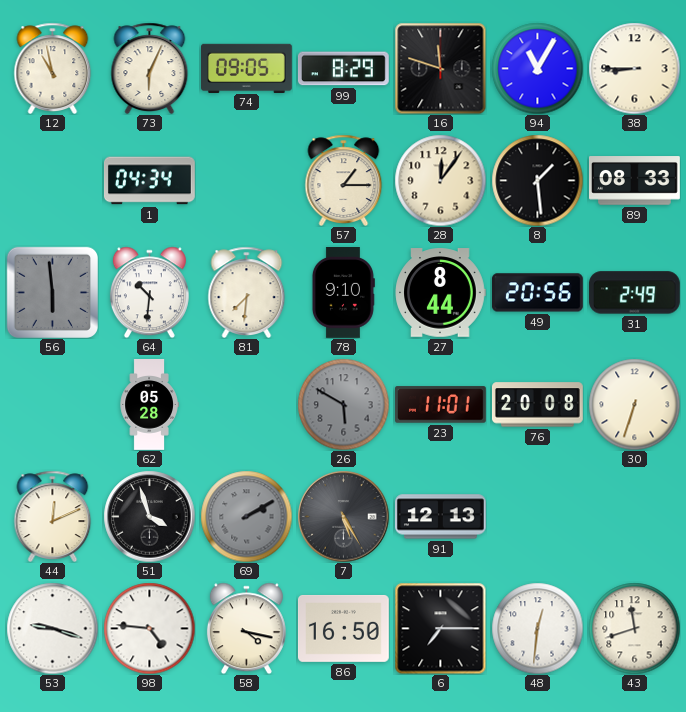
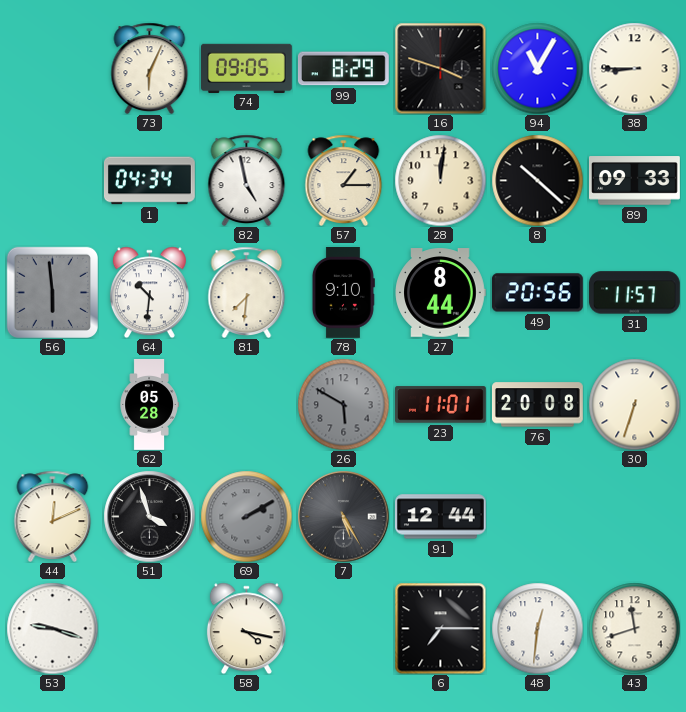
12: 10:58 -> none
16: 11:48 -> 3:48
82: none -> 4:58
28: 12:06 -> 12:01
8: 1:29 -> 10:22
89: 08:33 -> 09:33
31: 2:49 -> 11:57
91: 12:13 -> 12:44
98: 4:46 -> none
86: 16:50 -> none
